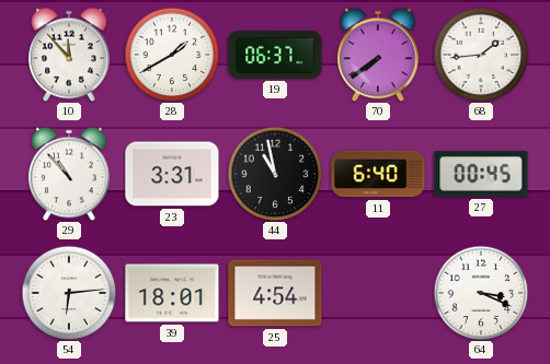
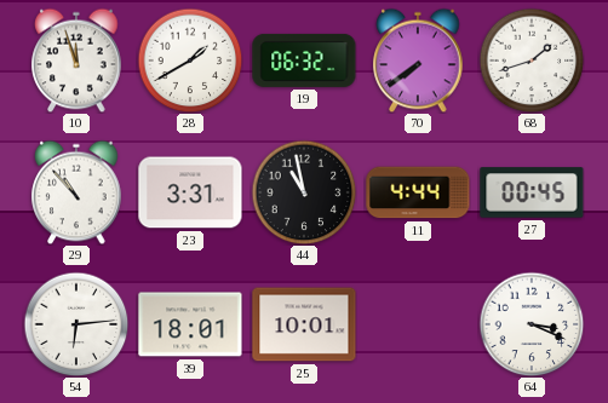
10: 11:53 -> 11:57
19: 06:37 -> 06:32
68: 1:44 -> 1:42
11: 6:40 -> 4:44
25: 4:54 -> 10:01
